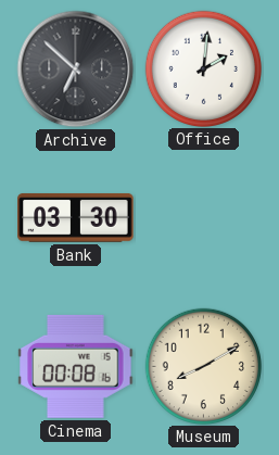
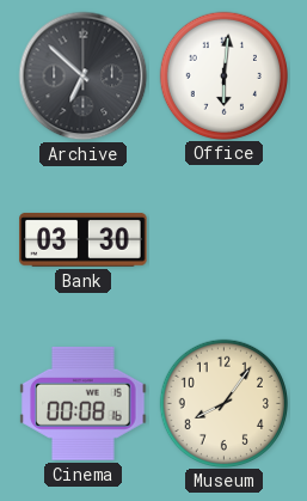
Office: 2:01 -> 6:01
Museum: 8:10 -> 8:06
